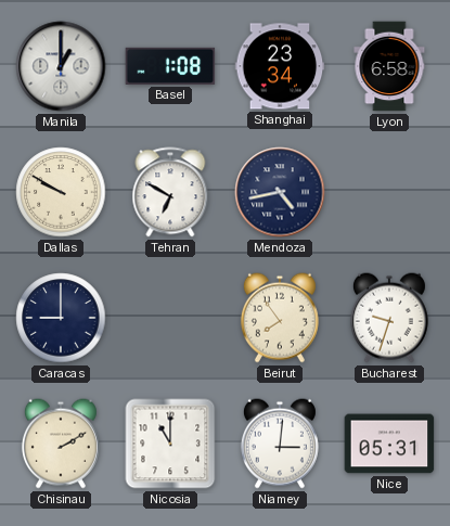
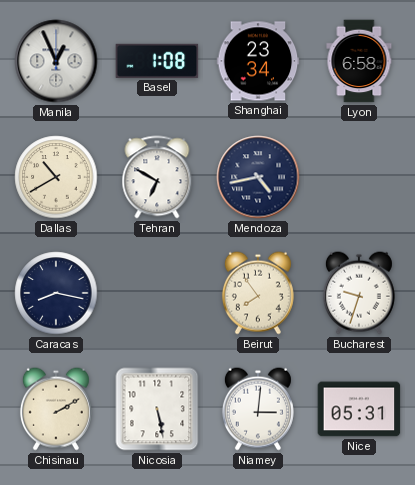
Manila: 1:00 -> 12:56
Dallas: 9:50 -> 10:40
Caracas: 9:00 -> 8:17
Nicosia: 11:00 -> 5:28
